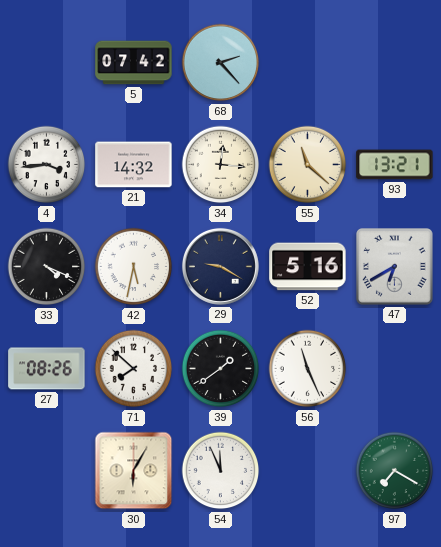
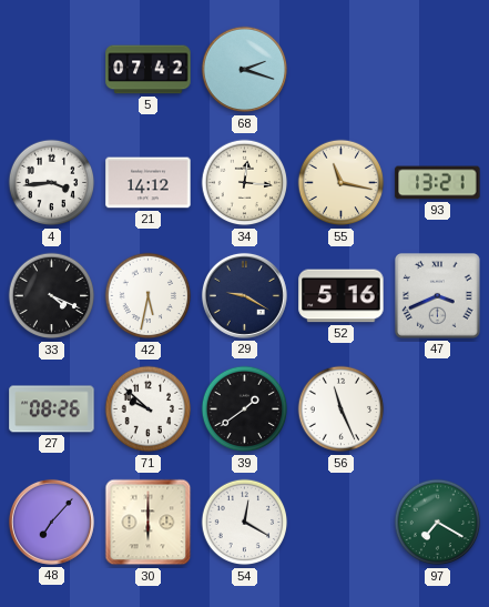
68: 2:23 -> 2:18
21: 14:32 -> 14:12
55: 11:22 -> 11:17
47: 6:40 -> 3:41
71: 7:52 -> 9:52
48: none -> 7:07
30: 6:05 -> 6:00
54: 11:56 -> 12:20
